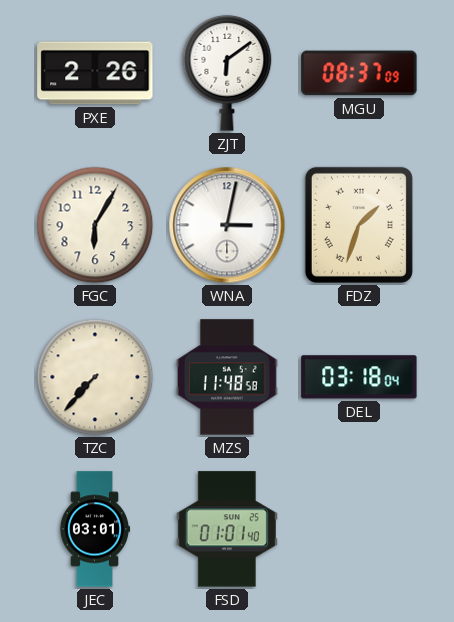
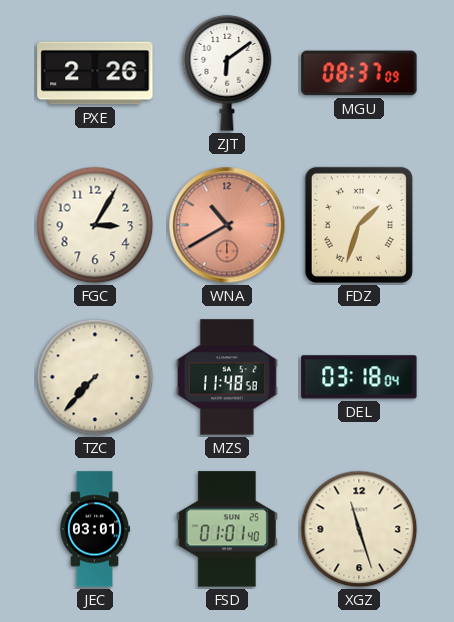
FGC: 6:05 -> 3:05
WNA: 3:02 -> 10:40
WNA dial: white -> salmon
XGZ: none -> 11:27
